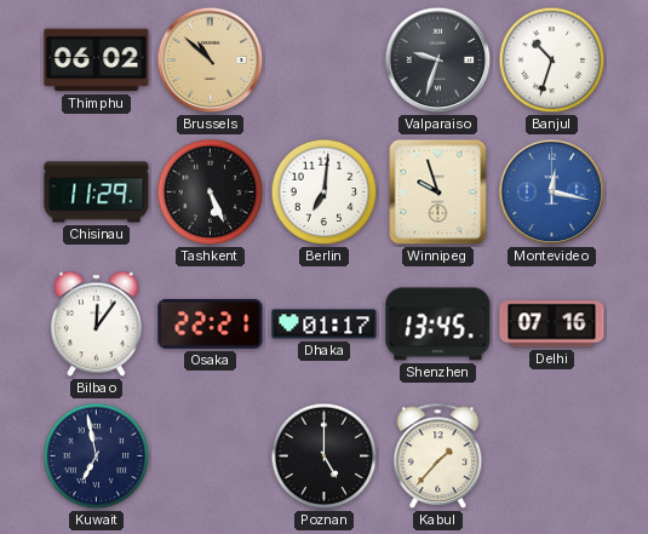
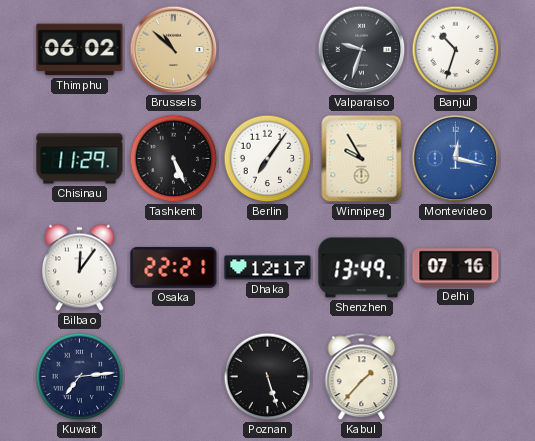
Berlin: 7:01 -> 7:06
Winnipeg: 9:57 -> 9:55
Dhaka: 01:17 -> 12:17
Shenzhen: 13:45 -> 13:49
Kuwait: 6:58 -> 7:14
Poznan: 5:00 -> 5:27
